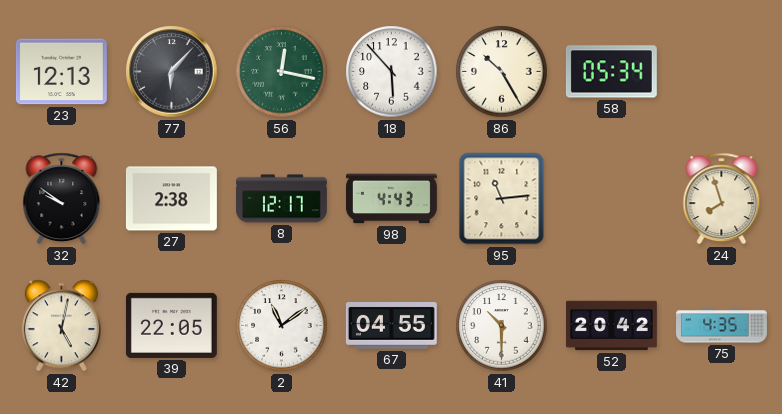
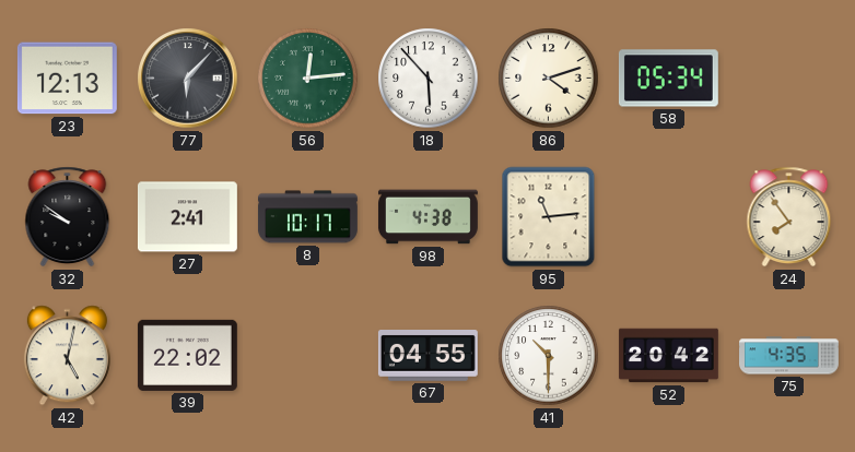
56: 12:17 -> 12:14
86: 10:25 -> 4:12
27: 2:38 -> 2:41
8: 12:17 -> 10:17
98: 4:43 -> 4:38
24: 7:57 -> 7:54
39: 22:05 -> 22:02
2: 11:09 -> none
